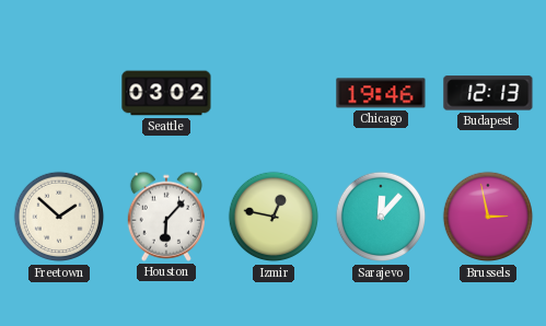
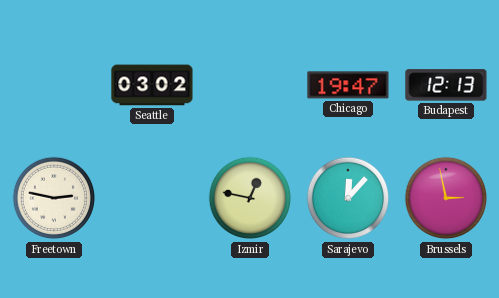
Chicago: 19:46 -> 19:47
Freetown: 1:52 -> 2:47
Houston: 6:07 -> none
